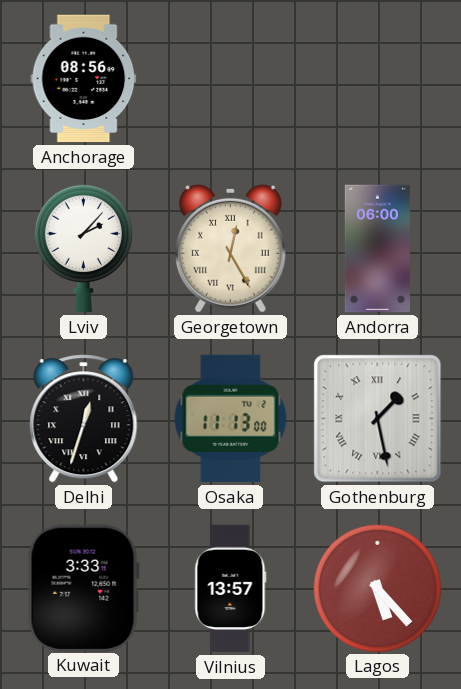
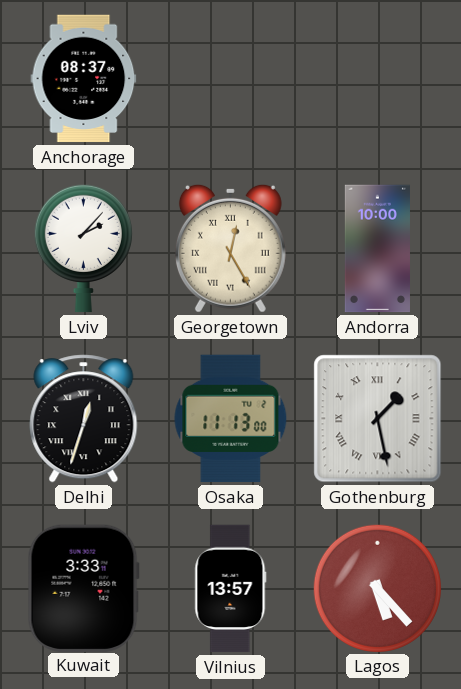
Anchorage: 08:56 -> 08:37
Andorra: 06:00 -> 10:00
